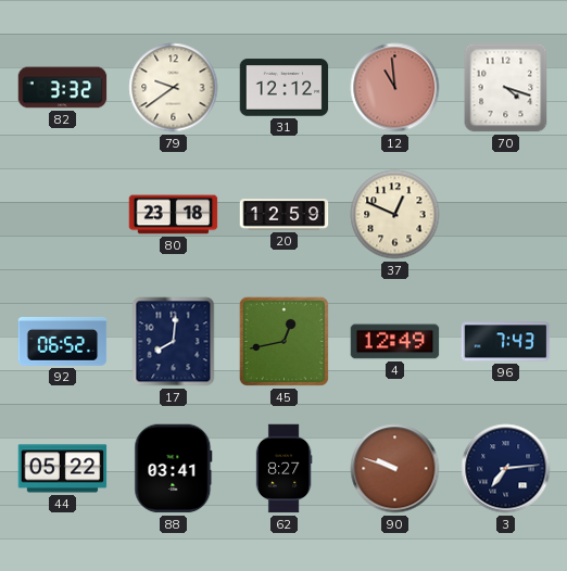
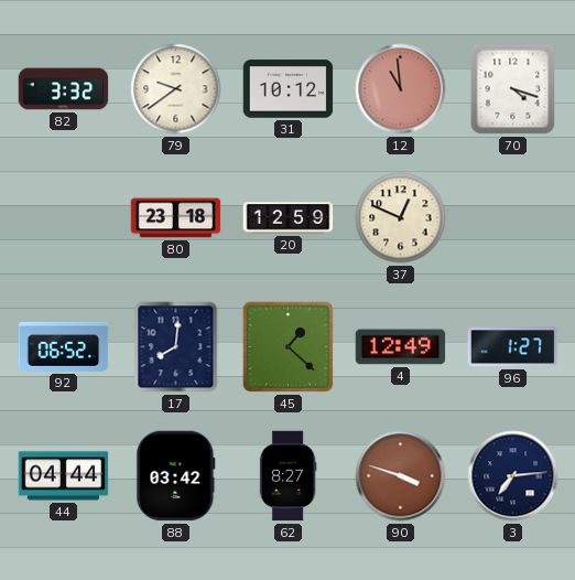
31: 12:12 -> 10:12
45: 12:43 -> 1:22
96: 7:43 -> 1:27
44: 05:22 -> 04:44
88: 03:41 -> 03:42
90: 9:48 -> 3:48
